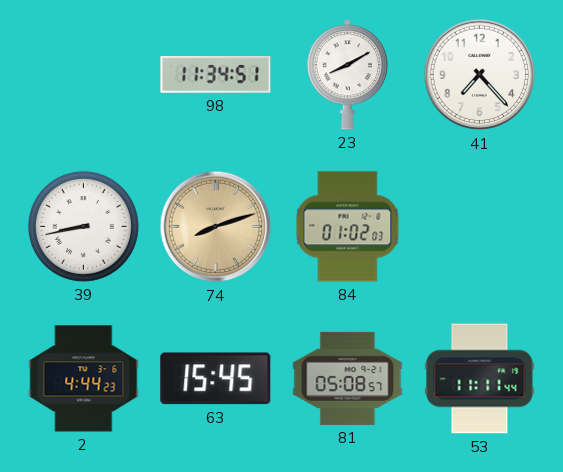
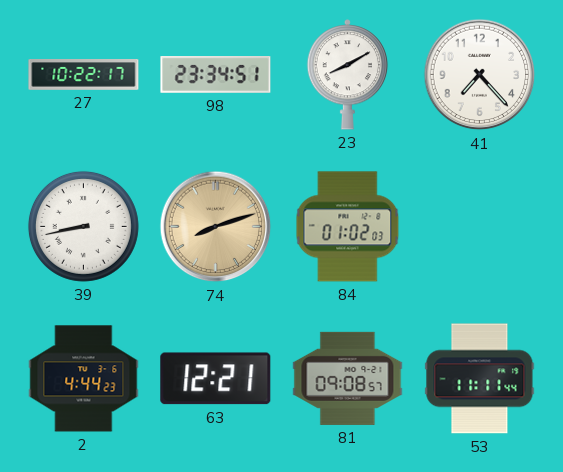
27: none -> 10:22
98: 11:34 -> 23:34
63: 15:45 -> 12:21
81: 05:08 -> 09:08
